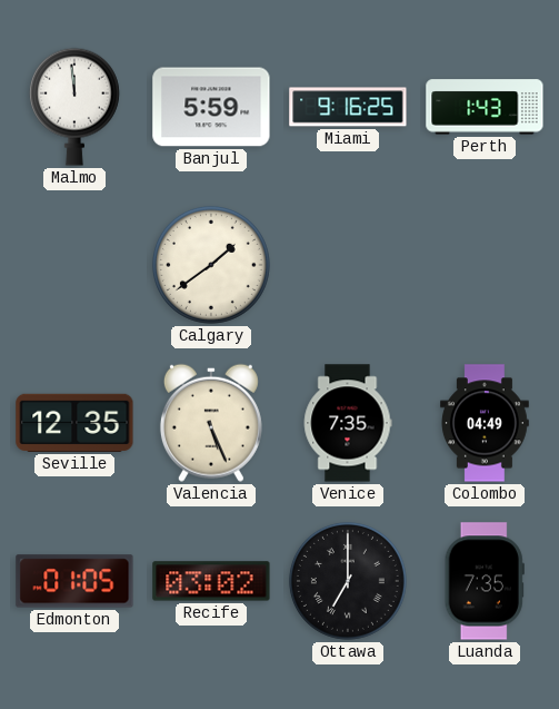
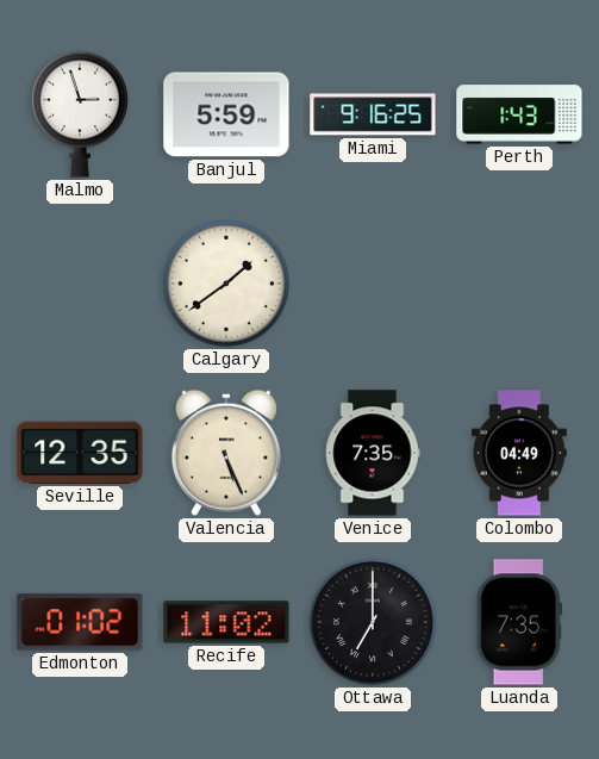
Malmo: 11:59 -> 2:57
Edmonton: 01:05 -> 01:02
Recife: 03:02 -> 11:02
